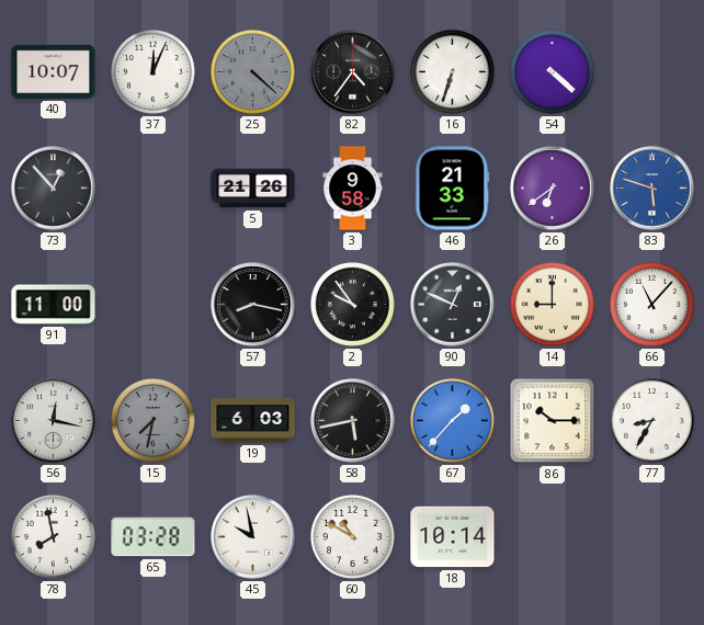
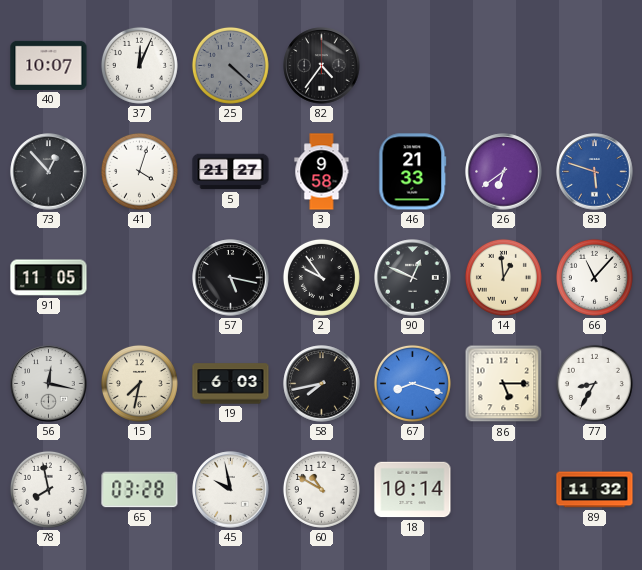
16: 6:33 -> none
54: 4:22 -> none
41: none -> 4:03
5: 21:26 -> 21:27
91: 11:00 -> 11:05
57: 8:17 -> 5:17
14: 9:00 -> 12:59
15 dial: grey -> cream
58: 5:43 -> 7:43
67: 1:37 -> 8:18
86: 10:15 -> 5:15
89: none -> 11:32
